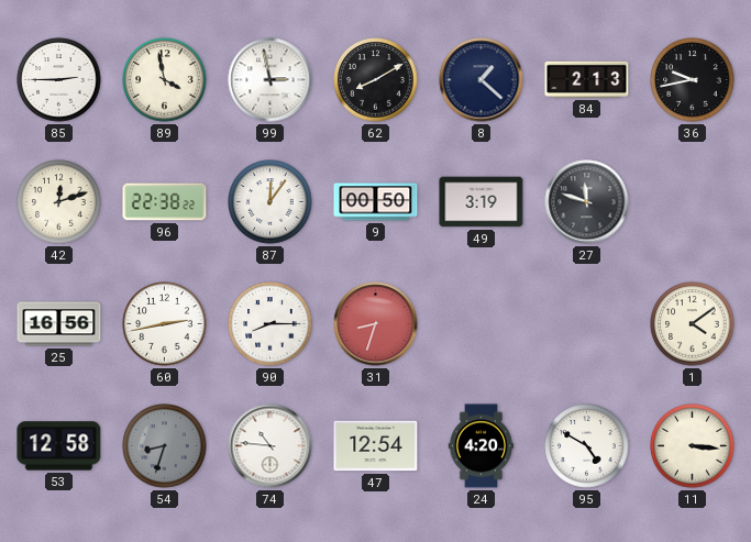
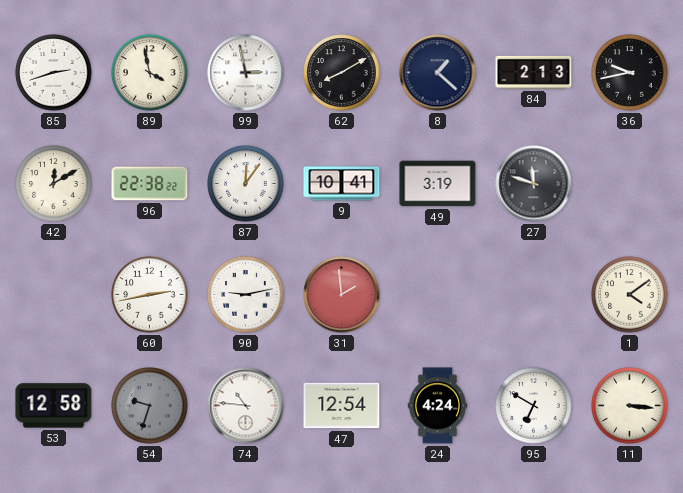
85: 2:45 -> 2:42
42: 12:12 -> 12:10
9: 00:50 -> 10:41
25: 16:56 -> none
90: 8:15 -> 9:13
31: 8:33 -> 1:59
54: 8:33 -> 9:33
24: 4:20 -> 4:24
95: 4:50 -> 6:50
